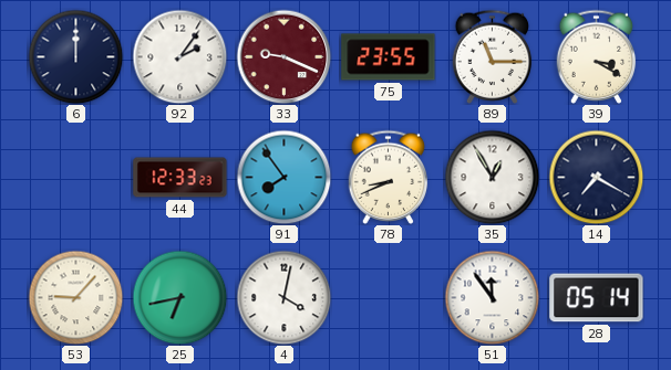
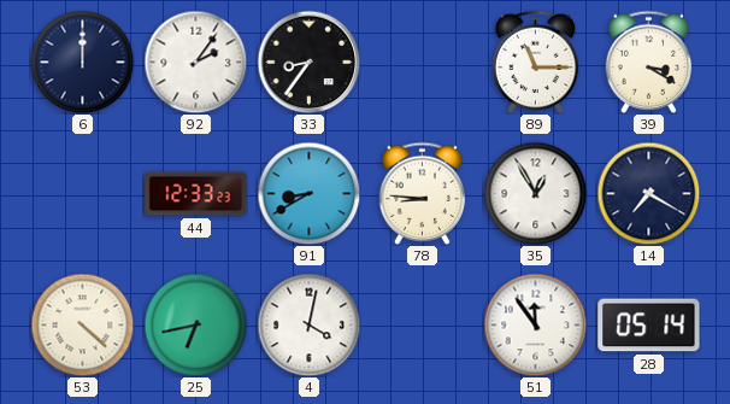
33: 9:19 -> 8:36
33 dial: burgundy -> black
75: 23:55 -> none
91: 7:54 -> 8:40
78: 8:41 -> 8:46
53: 9:07 -> 4:22
